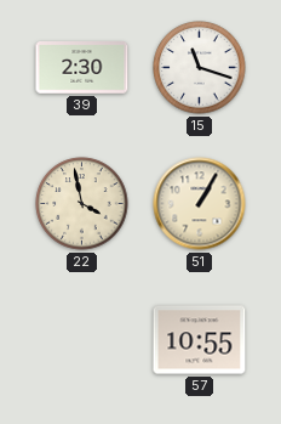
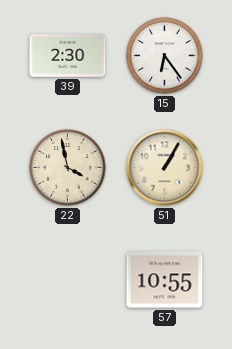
15: 11:18 -> 6:24
